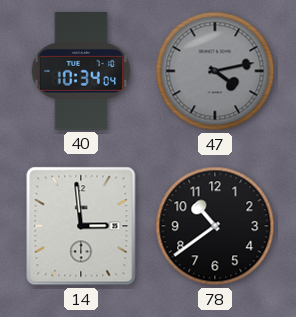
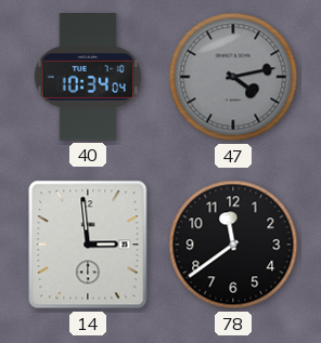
78: 10:39 -> 11:39
